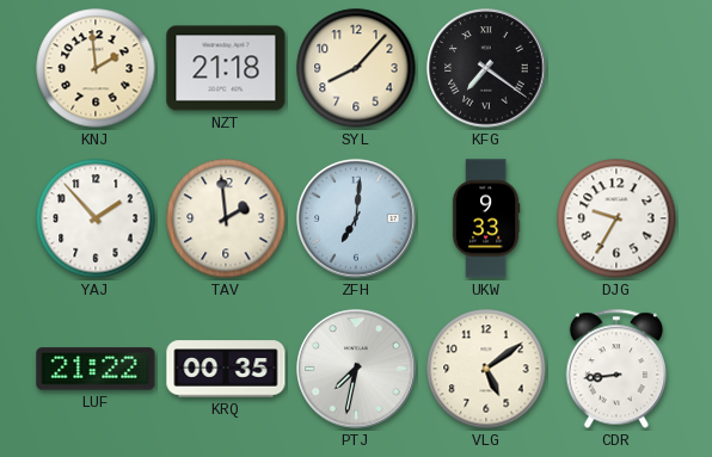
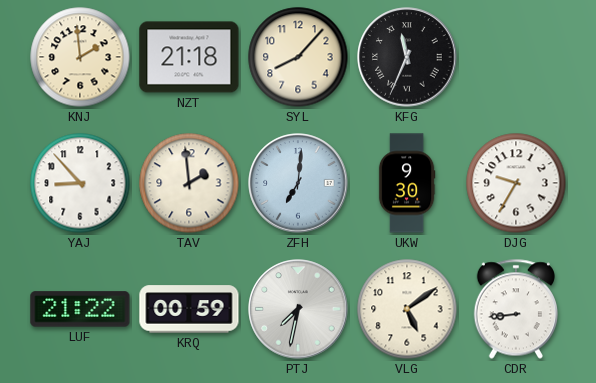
KFG: 7:21 -> 11:34
YAJ: 1:53 -> 8:53
UKW: 9:33 -> 9:30
KRQ: 00:35 -> 00:59
